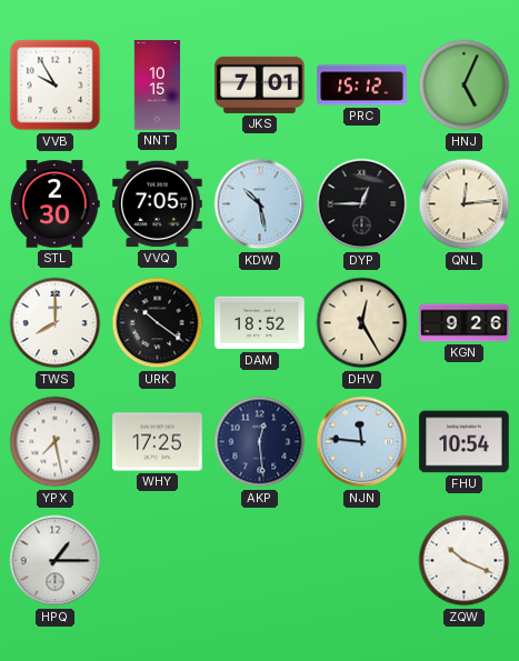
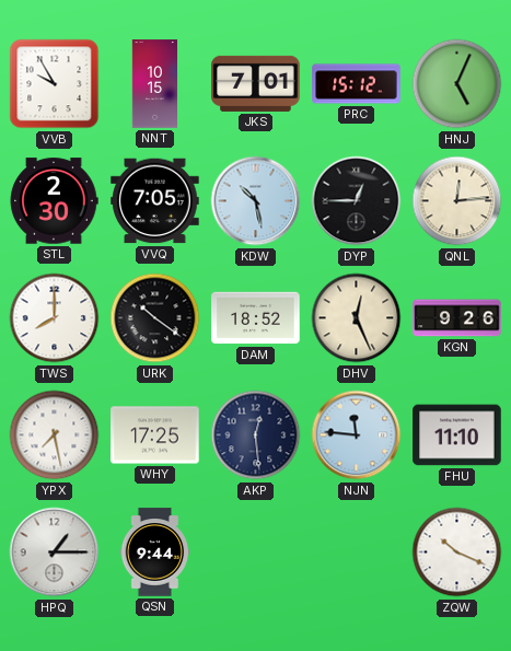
DHV: 12:25 -> 12:26
FHU: 10:54 -> 11:10
QSN: none -> 9:44
